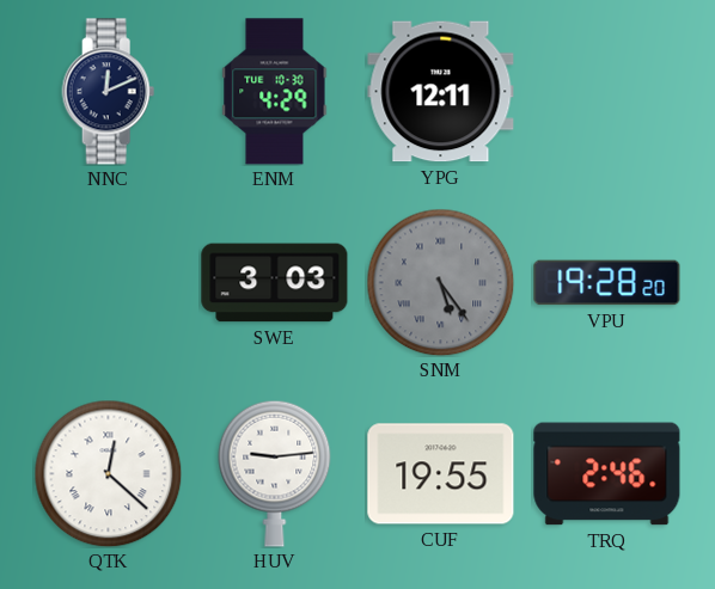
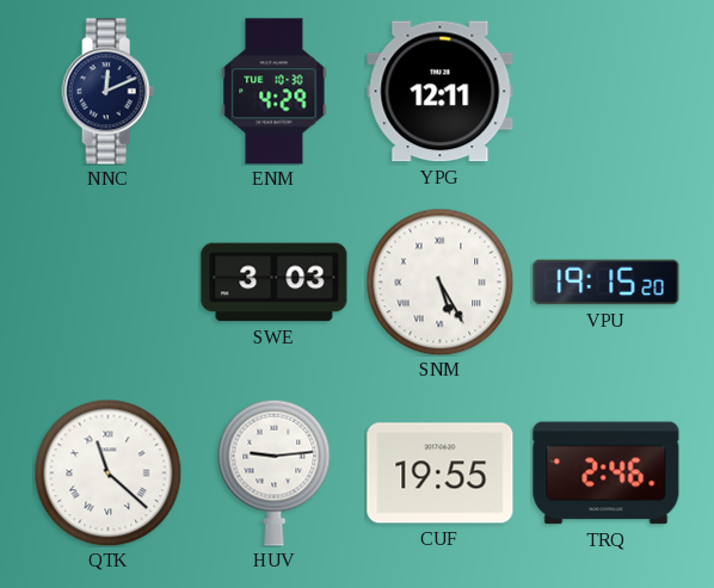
SNM: 5:24 -> 5:25
SNM dial: grey -> white
VPU: 19:28 -> 19:15
QTK: 12:22 -> 11:22
